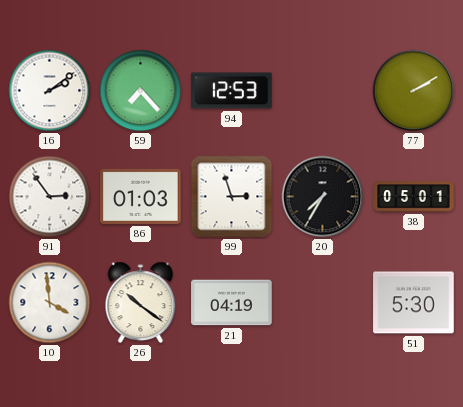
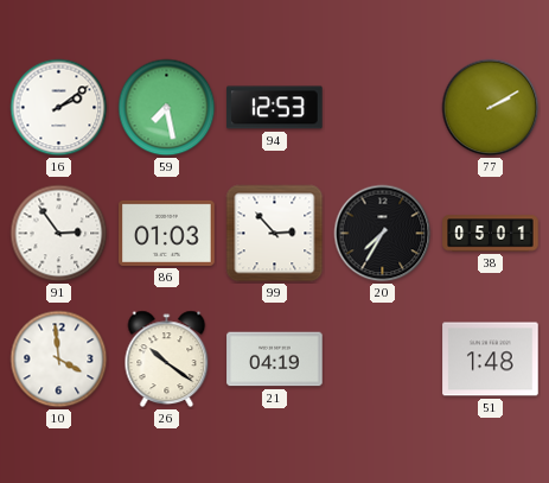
59: 7:23 -> 7:28
99: 2:57 -> 2:53
51: 5:30 -> 1:48
